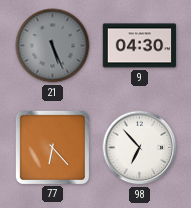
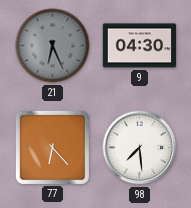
21: 5:26 -> 6:26
98: 6:53 -> 7:29
